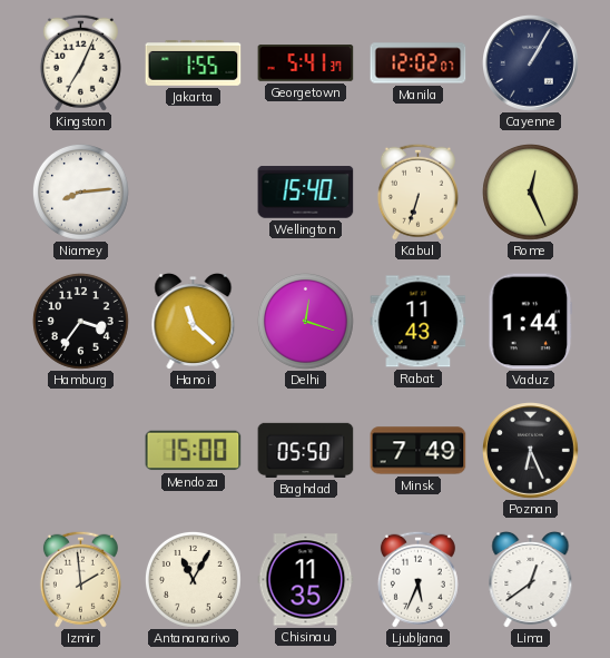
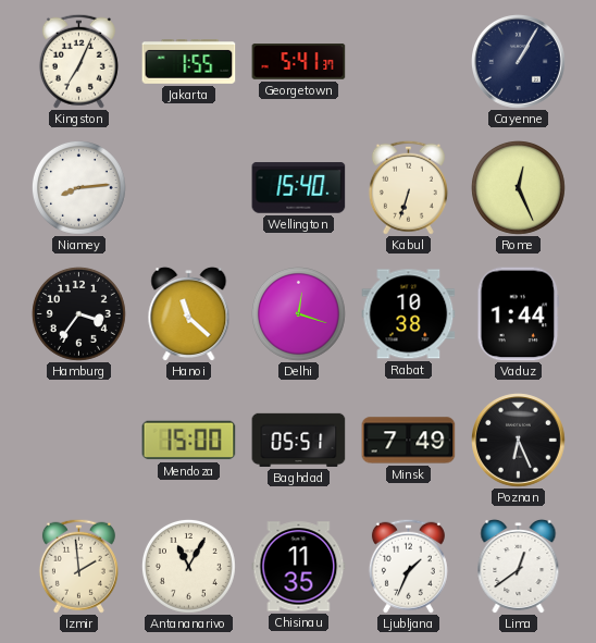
Manila: 12:02 -> none
Rabat: 11:43 -> 10:38
Baghdad: 05:50 -> 05:51
Ljubljana: 5:34 -> 1:34
